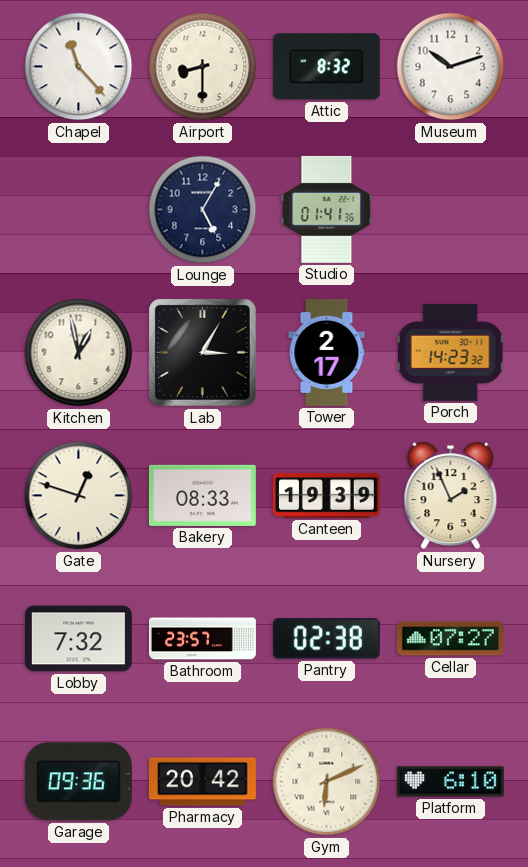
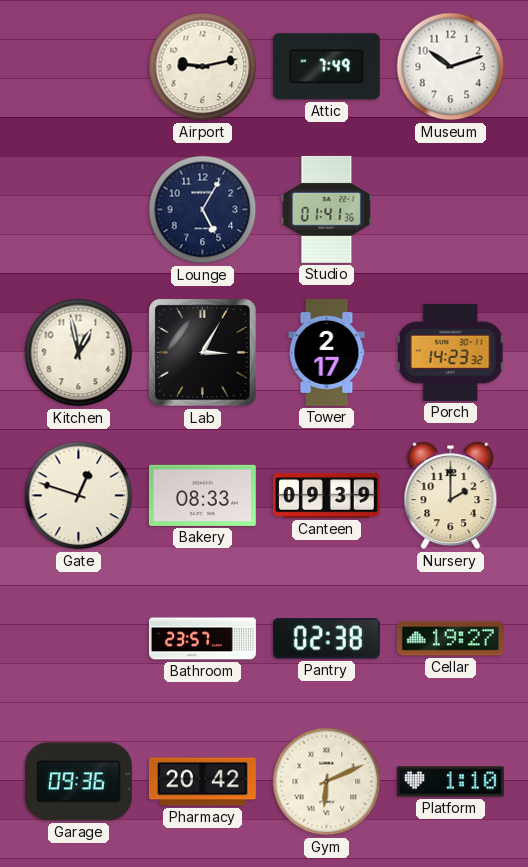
Chapel: 11:23 -> none
Airport: 8:30 -> 9:13
Attic: 8:32 -> 7:49
Canteen: 19:39 -> 09:39
Nursery: 1:56 -> 2:00
Lobby: 7:32 -> none
Cellar: 07:27 -> 19:27
Platform: 6:10 -> 1:10
